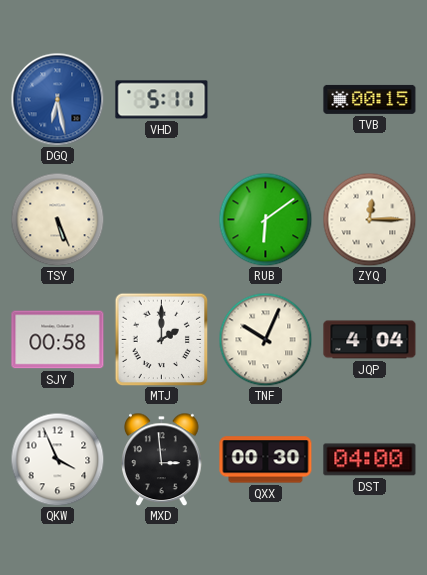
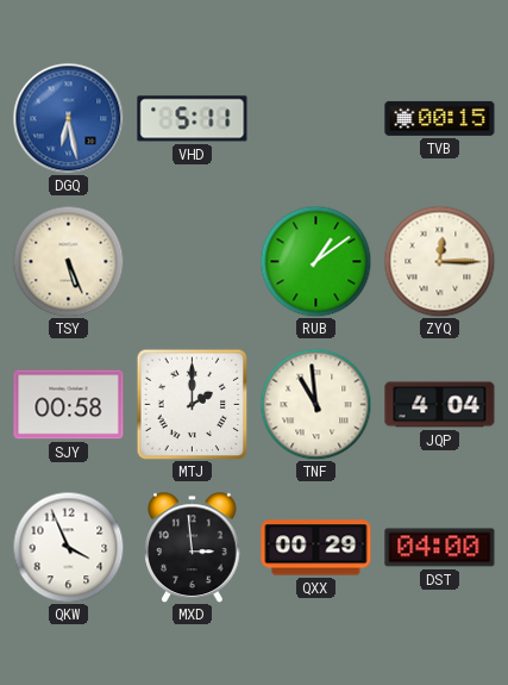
RUB: 6:09 -> 1:09
TNF: 10:04 -> 10:59
QXX: 00:30 -> 00:29
